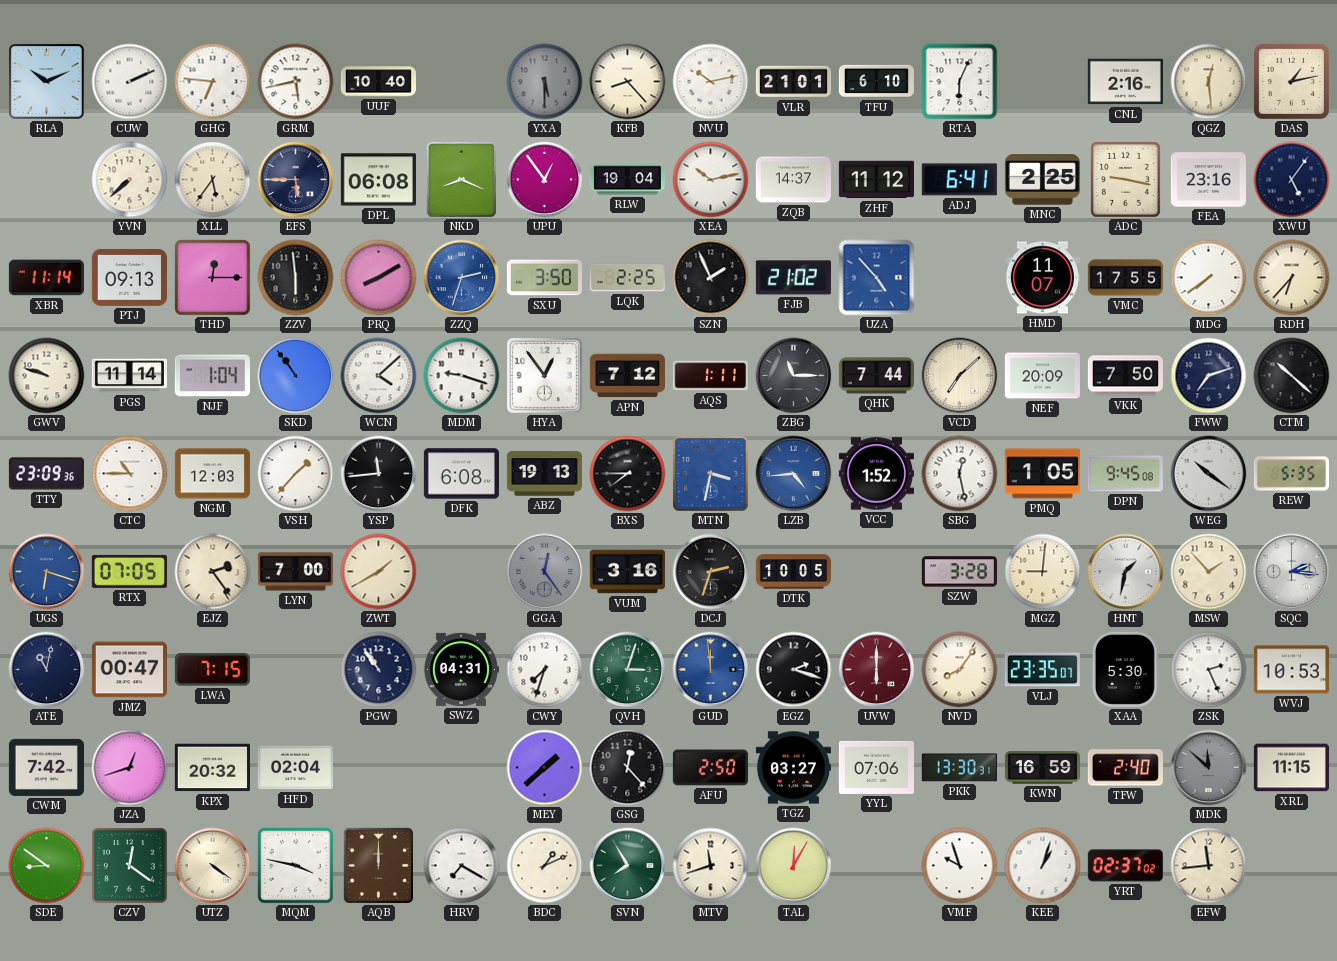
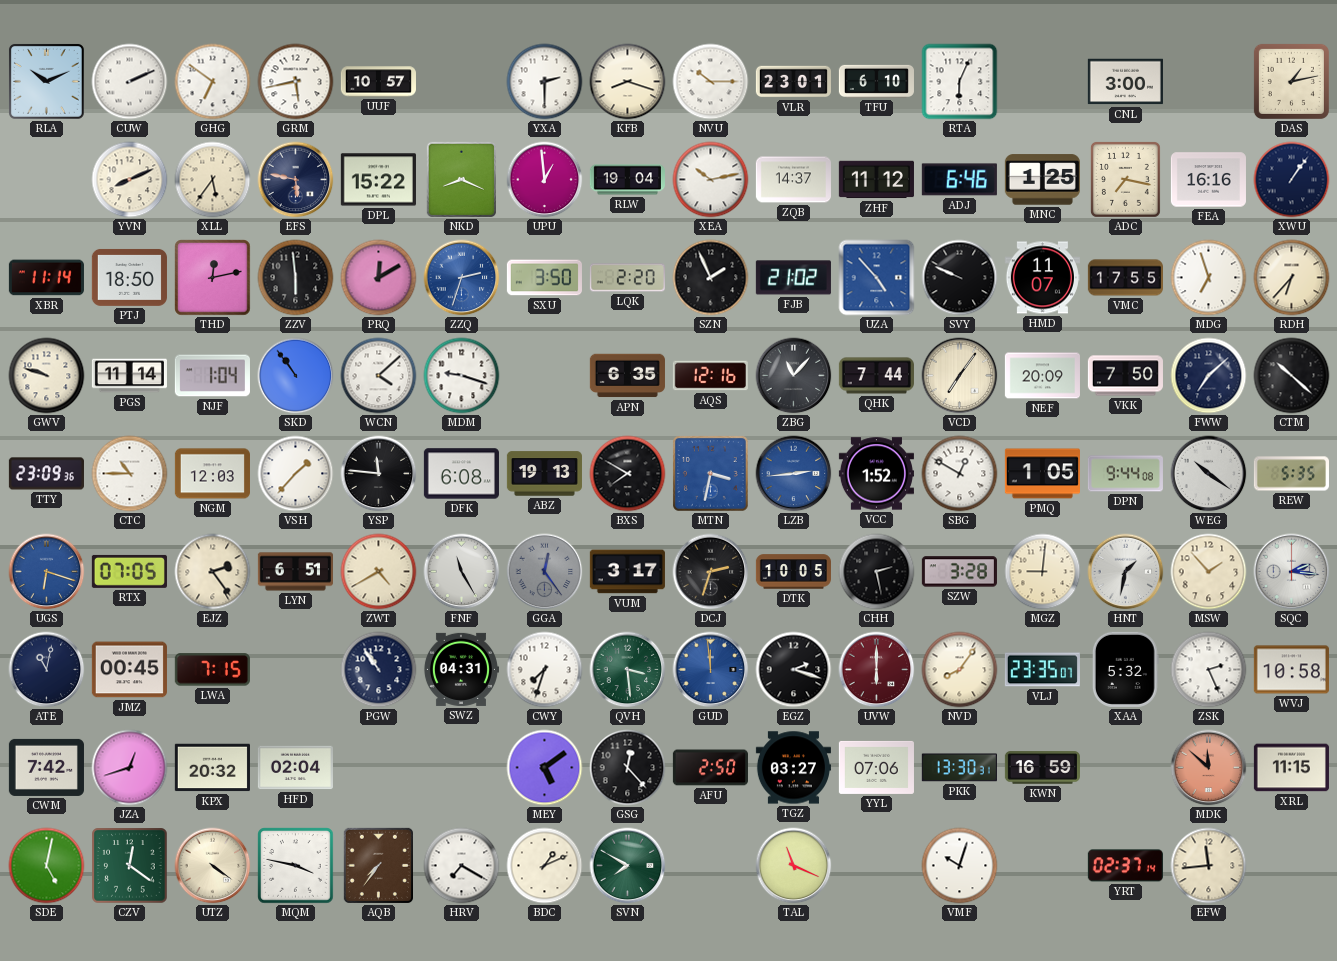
GHG: 6:46 -> 6:51
UUF: 10:40 -> 10:57
YXA: 5:30 -> 2:30
YXA dial: grey -> white
KFB: 8:23 -> 8:18
NVU: 10:13 -> 10:15
VLR: 21:01 -> 23:01
CNL: 2:16 -> 3:00
QGZ: 12:29 -> none
YVN: 7:38 -> 8:11
EFS: 5:45 -> 5:47
DPL: 06:08 -> 15:22
UPU: 12:54 -> 12:59
ADJ: 6:41 -> 6:46
MNC: 2:25 -> 1:25
ADC: 9:17 -> 7:17
FEA: 23:16 -> 16:16
XWU: 5:06 -> 1:06
PTJ: 09:13 -> 18:50
THD: 12:15 -> 12:13
PRQ: 8:10 -> 12:10
LQK: 2:25 -> 2:20
SVY: none -> 9:49
MDG: 7:39 -> 6:57
HYA: 12:54 -> none
APN: 7:12 -> 6:35
AQS: 1:11 -> 12:16
ZBG: 11:15 -> 11:07
VCD: 7:08 -> 7:06
FWW: 7:12 -> 7:08
YSP: 11:44 -> 11:46
BXS: 7:45 -> 7:50
LZB: 4:44 -> 2:44
SBG: 12:28 -> 12:50
DPN: 9:45 -> 9:44
LYN: 7:00 -> 6:51
ZWT: 1:40 -> 4:40
FNF: none -> 11:25
VUM: 3:16 -> 3:17
CHH: none -> 2:28
JMZ: 00:47 -> 00:45
QVH: 3:03 -> 3:29
XAA: 5:30 -> 5:32
WVJ: 10:53 -> 10:58
MEY: 1:38 -> 5:09
TFW: 2:40 -> none
MDK dial: grey -> salmon
SDE: 8:51 -> 5:02
AQB: 12:00 -> 7:36
SVN: 7:55 -> 7:50
MTV: 11:42 -> none
TAL: 12:05 -> 11:19
VMF: 9:57 -> 10:03
KEE: 1:03 -> none
YRT: 02:37:02 -> 02:37:14
